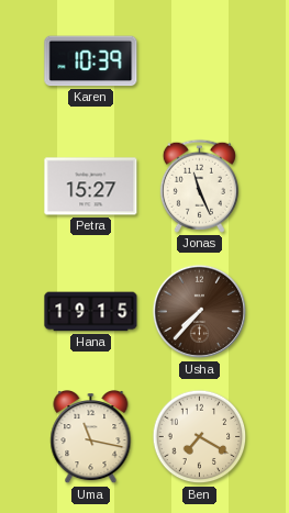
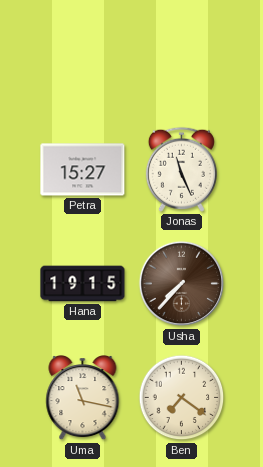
Karen: 10:39 -> none
Ben: 7:20 -> 7:21
